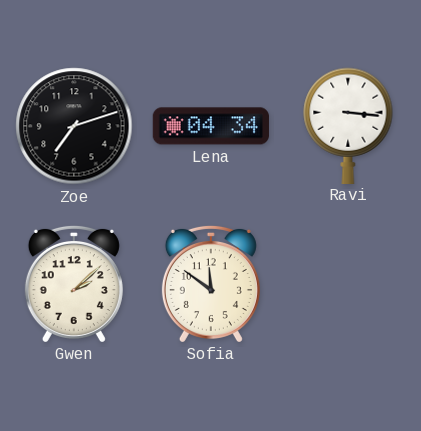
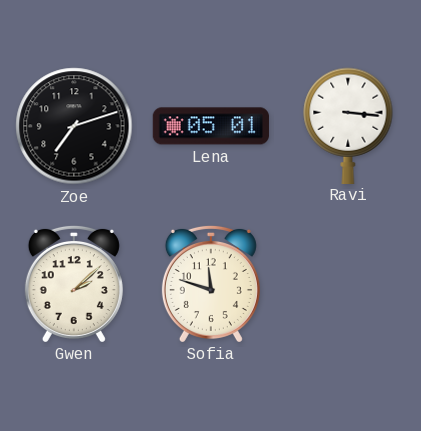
Lena: 04:34 -> 05:01
Sofia: 11:51 -> 11:48
